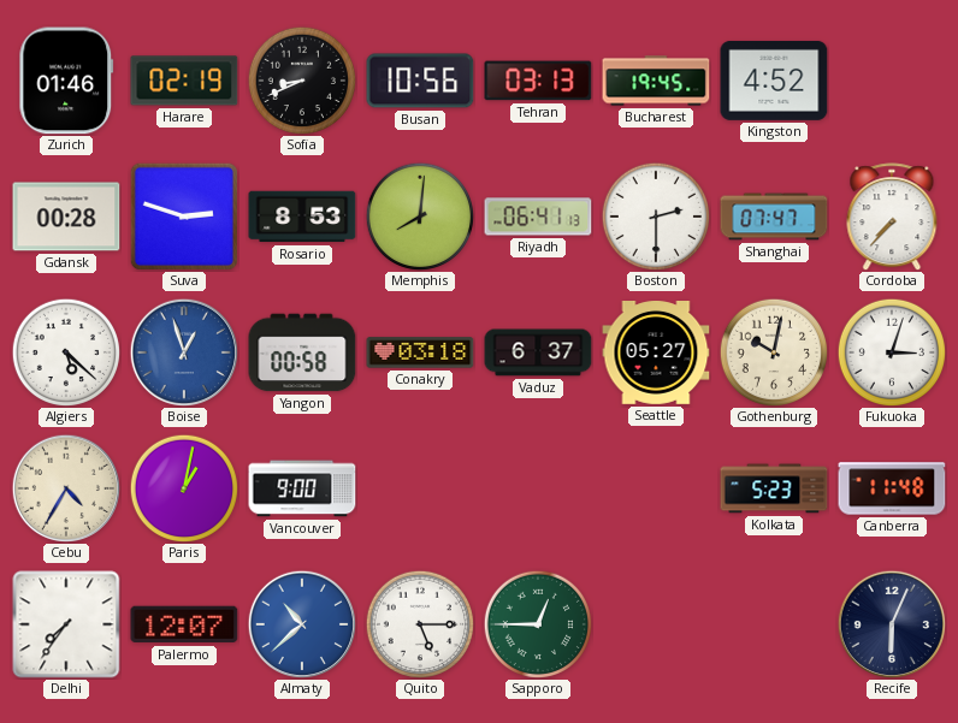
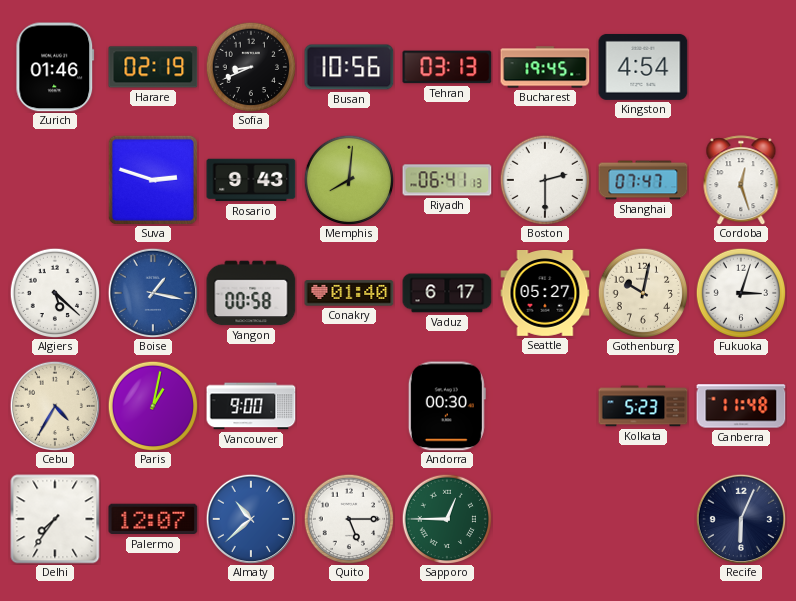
Kingston: 4:52 -> 4:54
Gdansk: 00:28 -> none
Rosario: 8:53 -> 9:43
Cordoba: 7:37 -> 12:27
Boise: 12:57 -> 1:17
Conakry: 03:18 -> 01:40
Vaduz: 6:37 -> 6:17
Andorra: none -> 00:30
